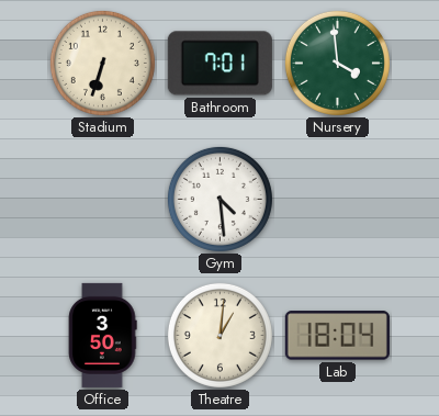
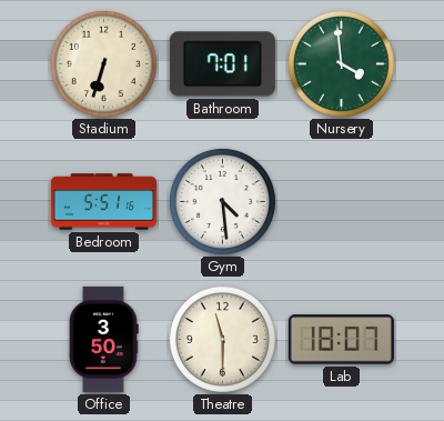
Bedroom: none -> 5:51
Theatre: 1:01 -> 11:30
Lab: 18:04 -> 18:07
